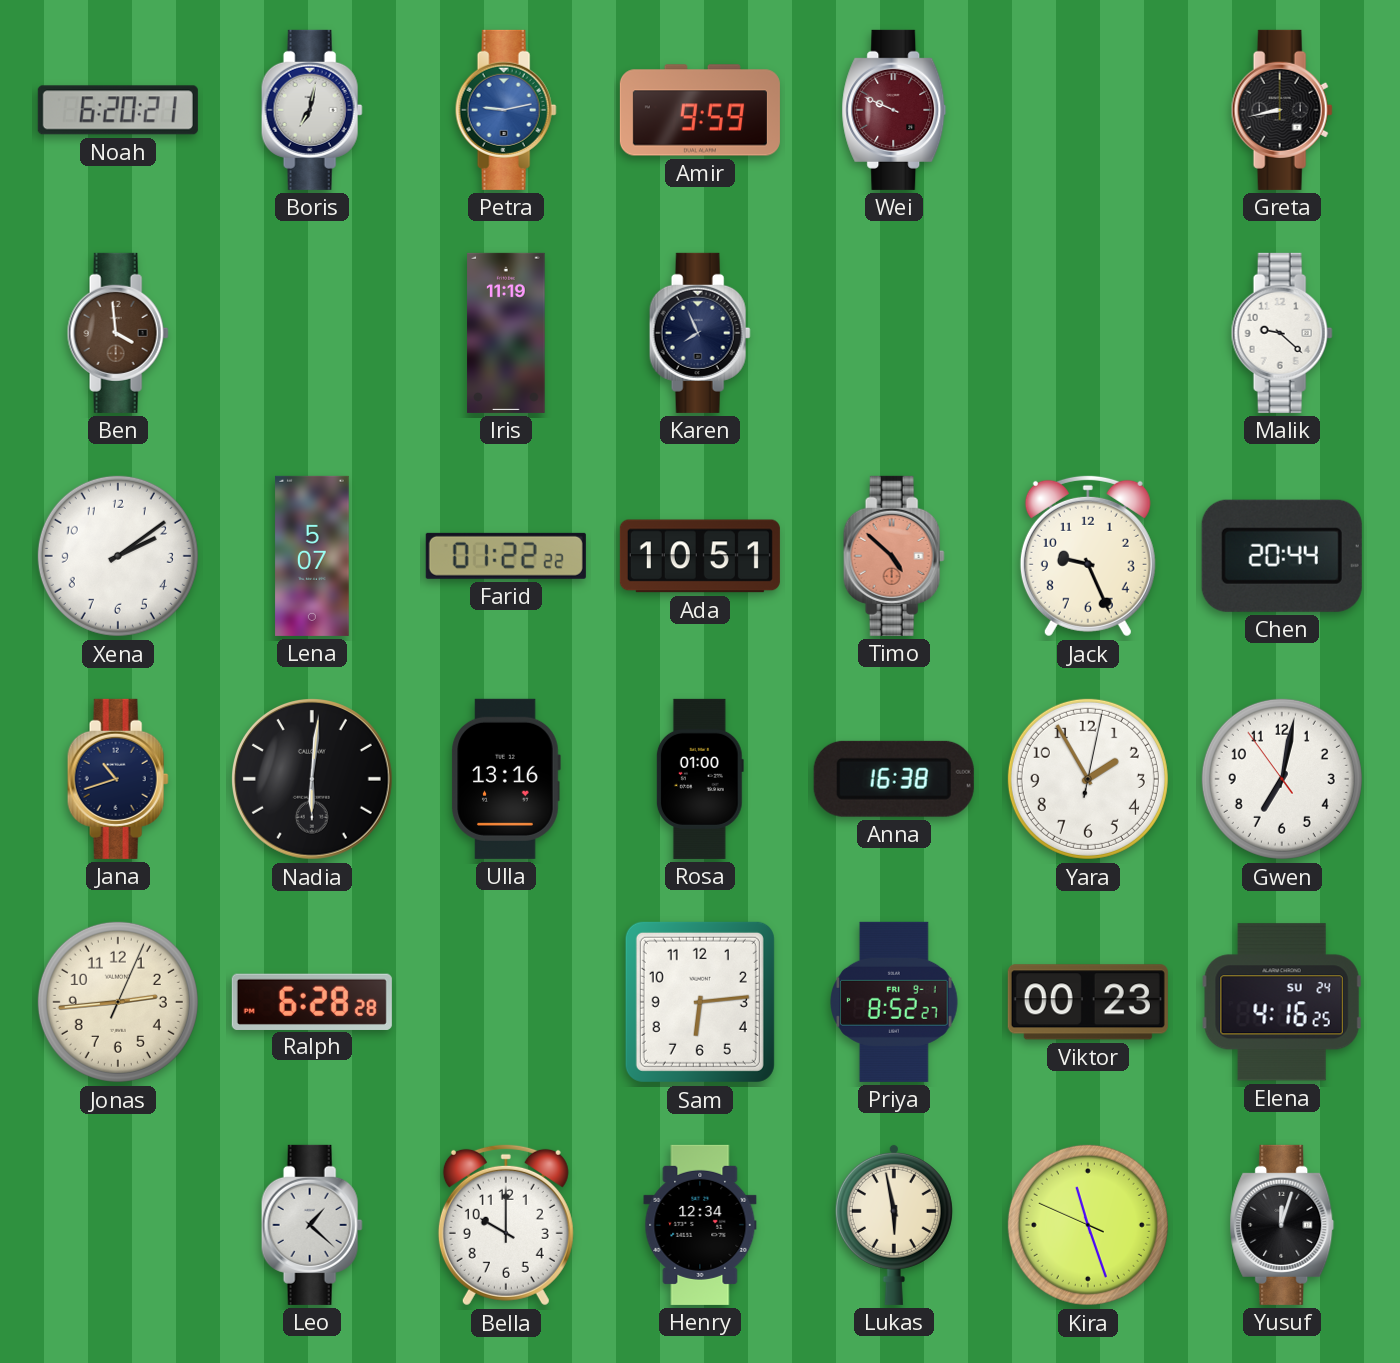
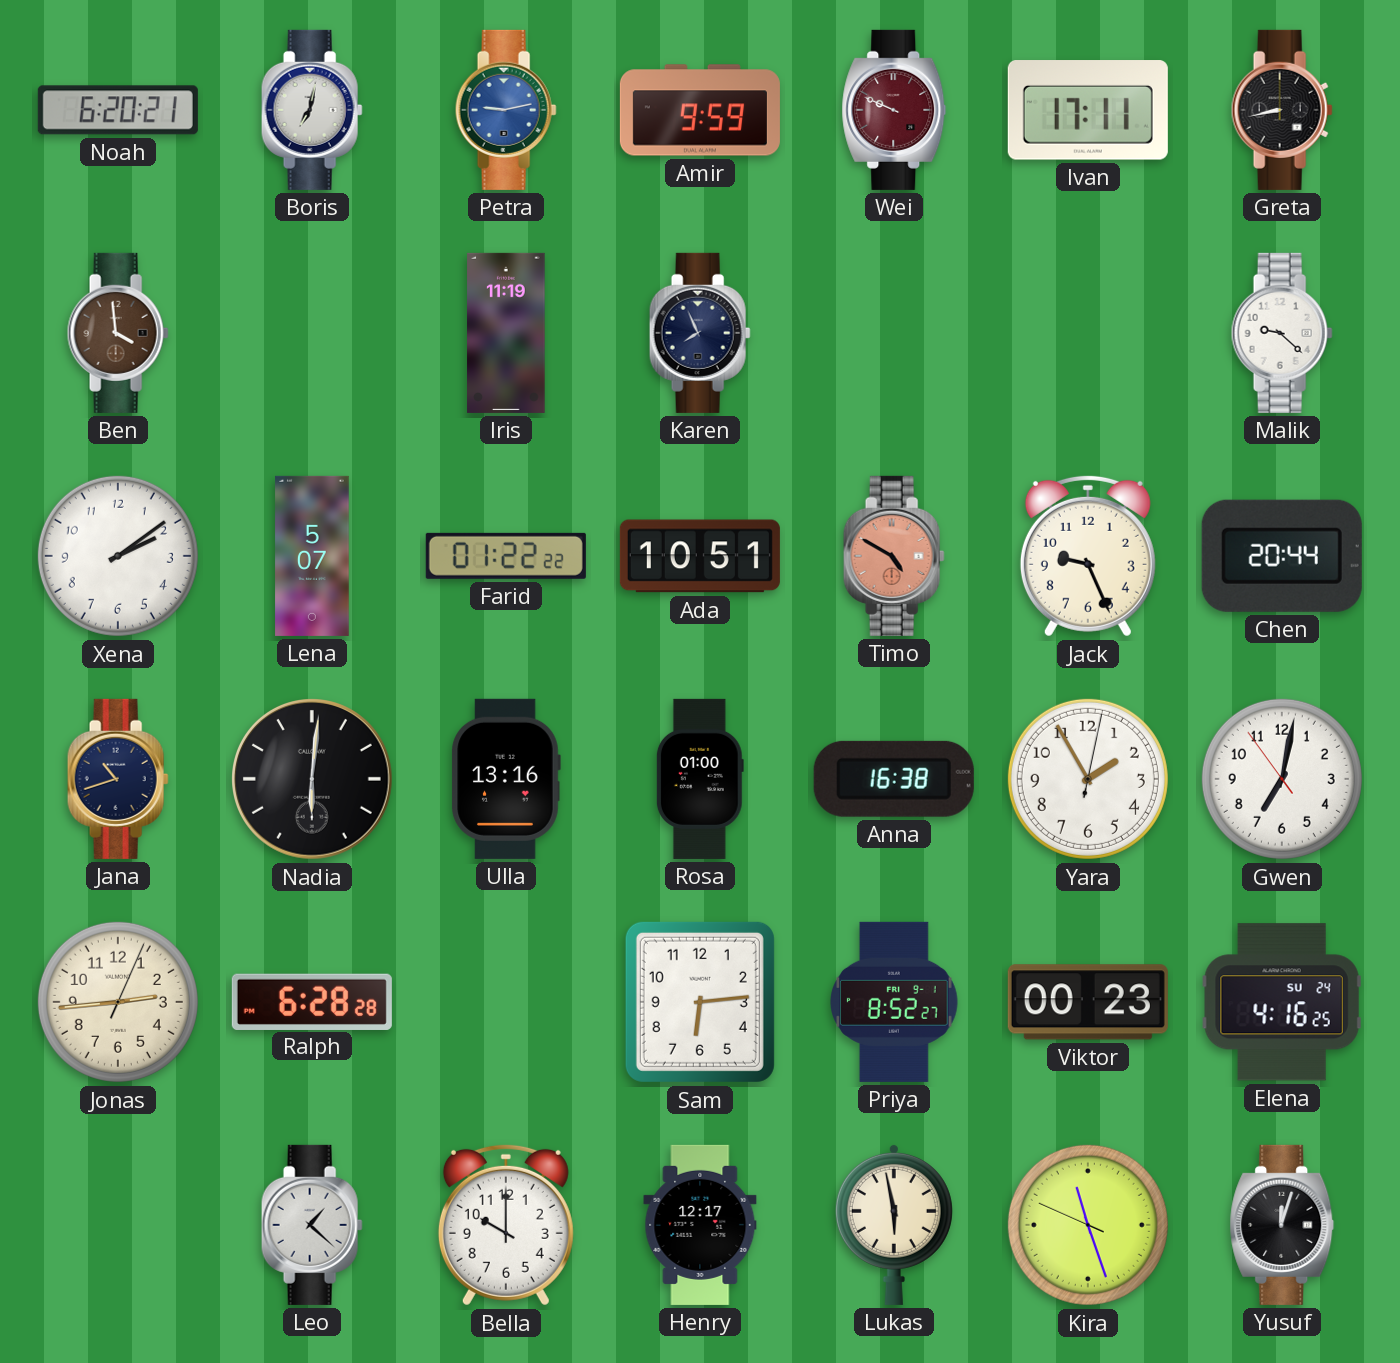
Ivan: none -> 17:11
Timo: 4:52 -> 4:50
Henry: 12:34 -> 12:17
